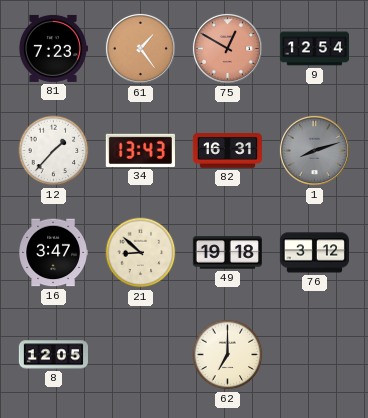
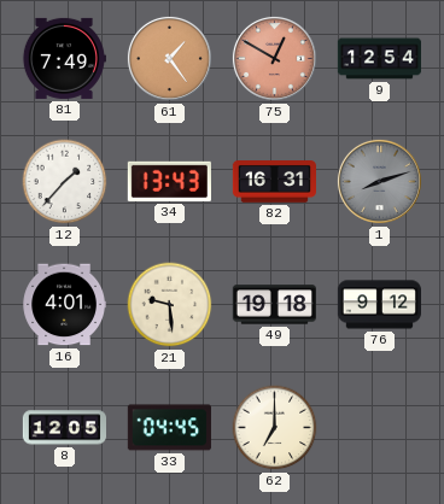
81: 7:23 -> 7:49
16: 3:47 -> 4:01
21: 8:52 -> 9:29
76: 3:12 -> 9:12
33: none -> 04:45
